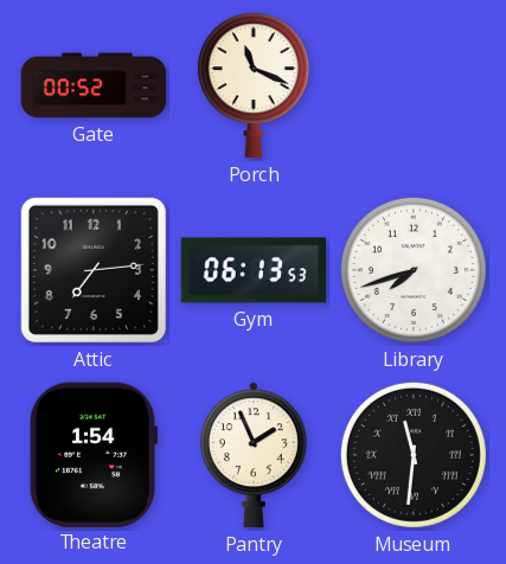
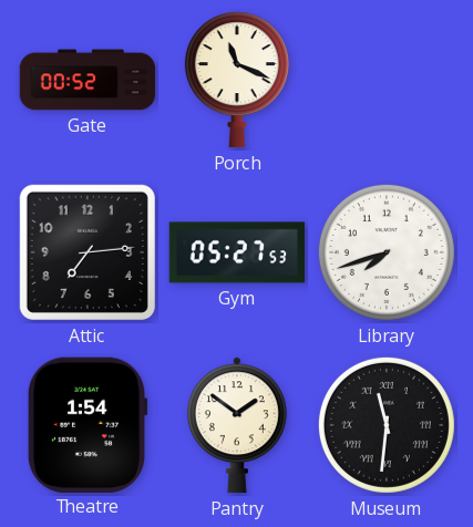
Gym: 06:13 -> 05:27
Pantry: 1:56 -> 1:51
